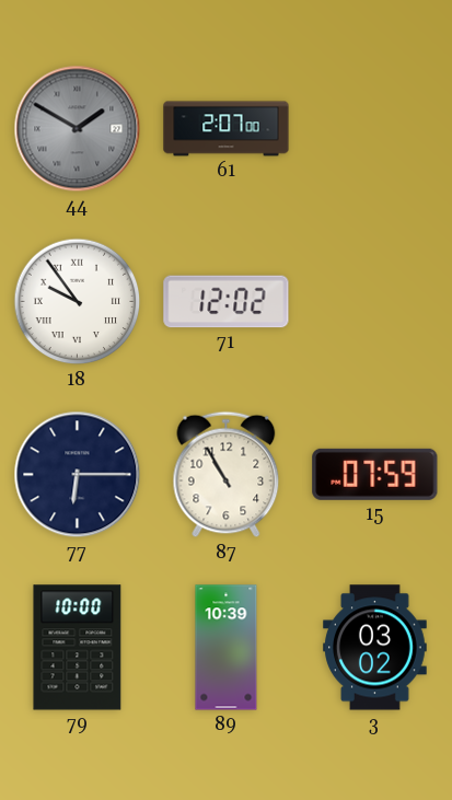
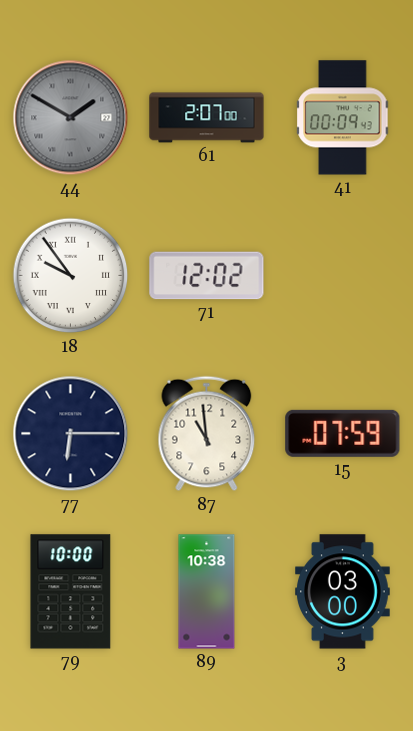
41: none -> 00:09
87: 10:55 -> 10:59
89: 10:39 -> 10:38
3: 03:02 -> 03:00
